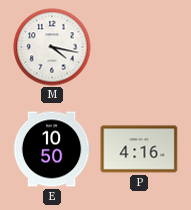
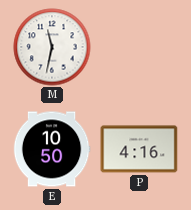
M: 4:17 -> 11:32
